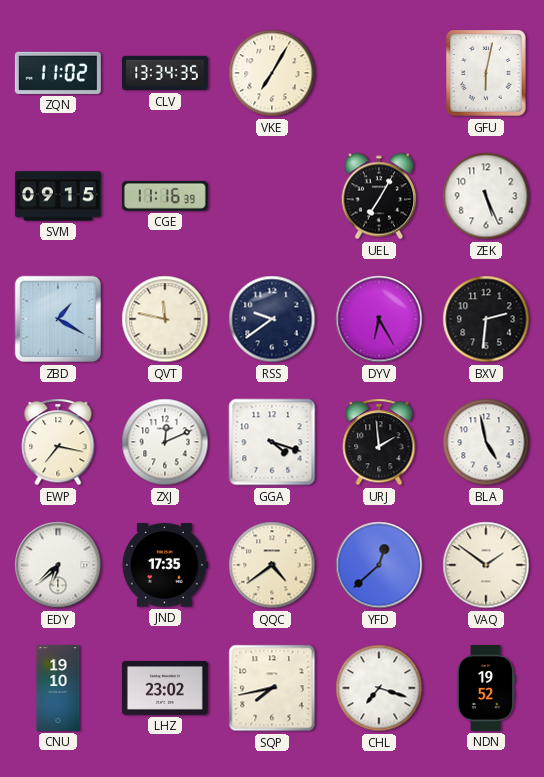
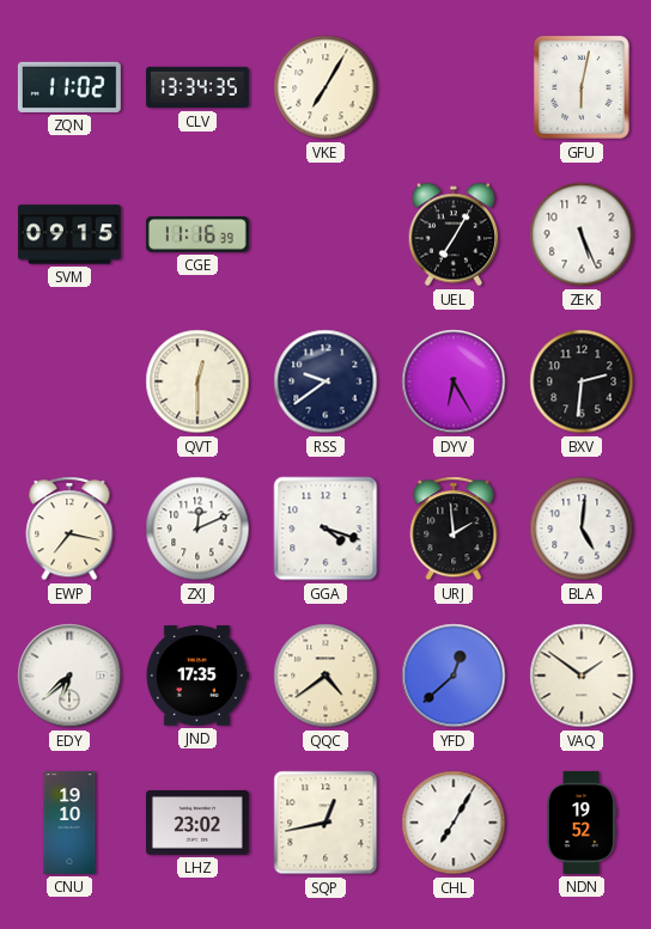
ZBD: 1:20 -> none
QVT: 11:47 -> 12:30
BLA: 4:58 -> 5:01
SQP: 7:43 -> 12:43
CHL: 7:18 -> 7:05
